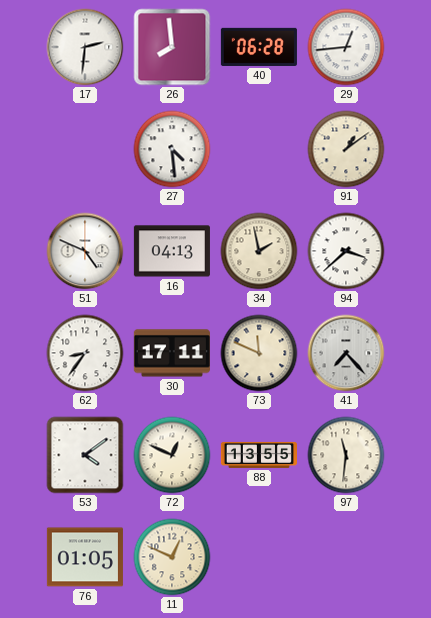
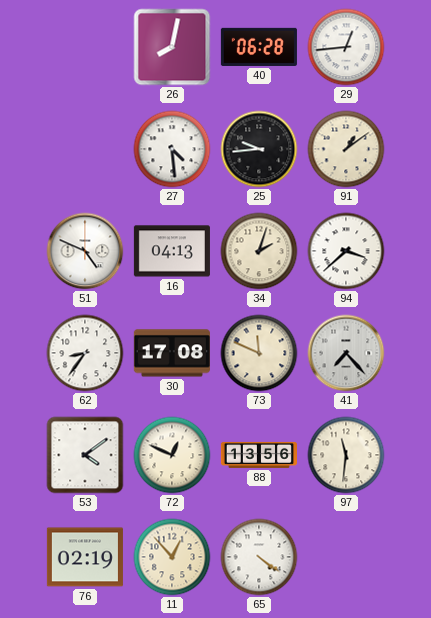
17: 2:31 -> none
26: 7:59 -> 8:02
25: none -> 9:44
34: 1:58 -> 2:03
30: 17:11 -> 17:08
88: 13:55 -> 13:56
76: 01:05 -> 02:19
11: 12:49 -> 12:53
65: none -> 4:21
